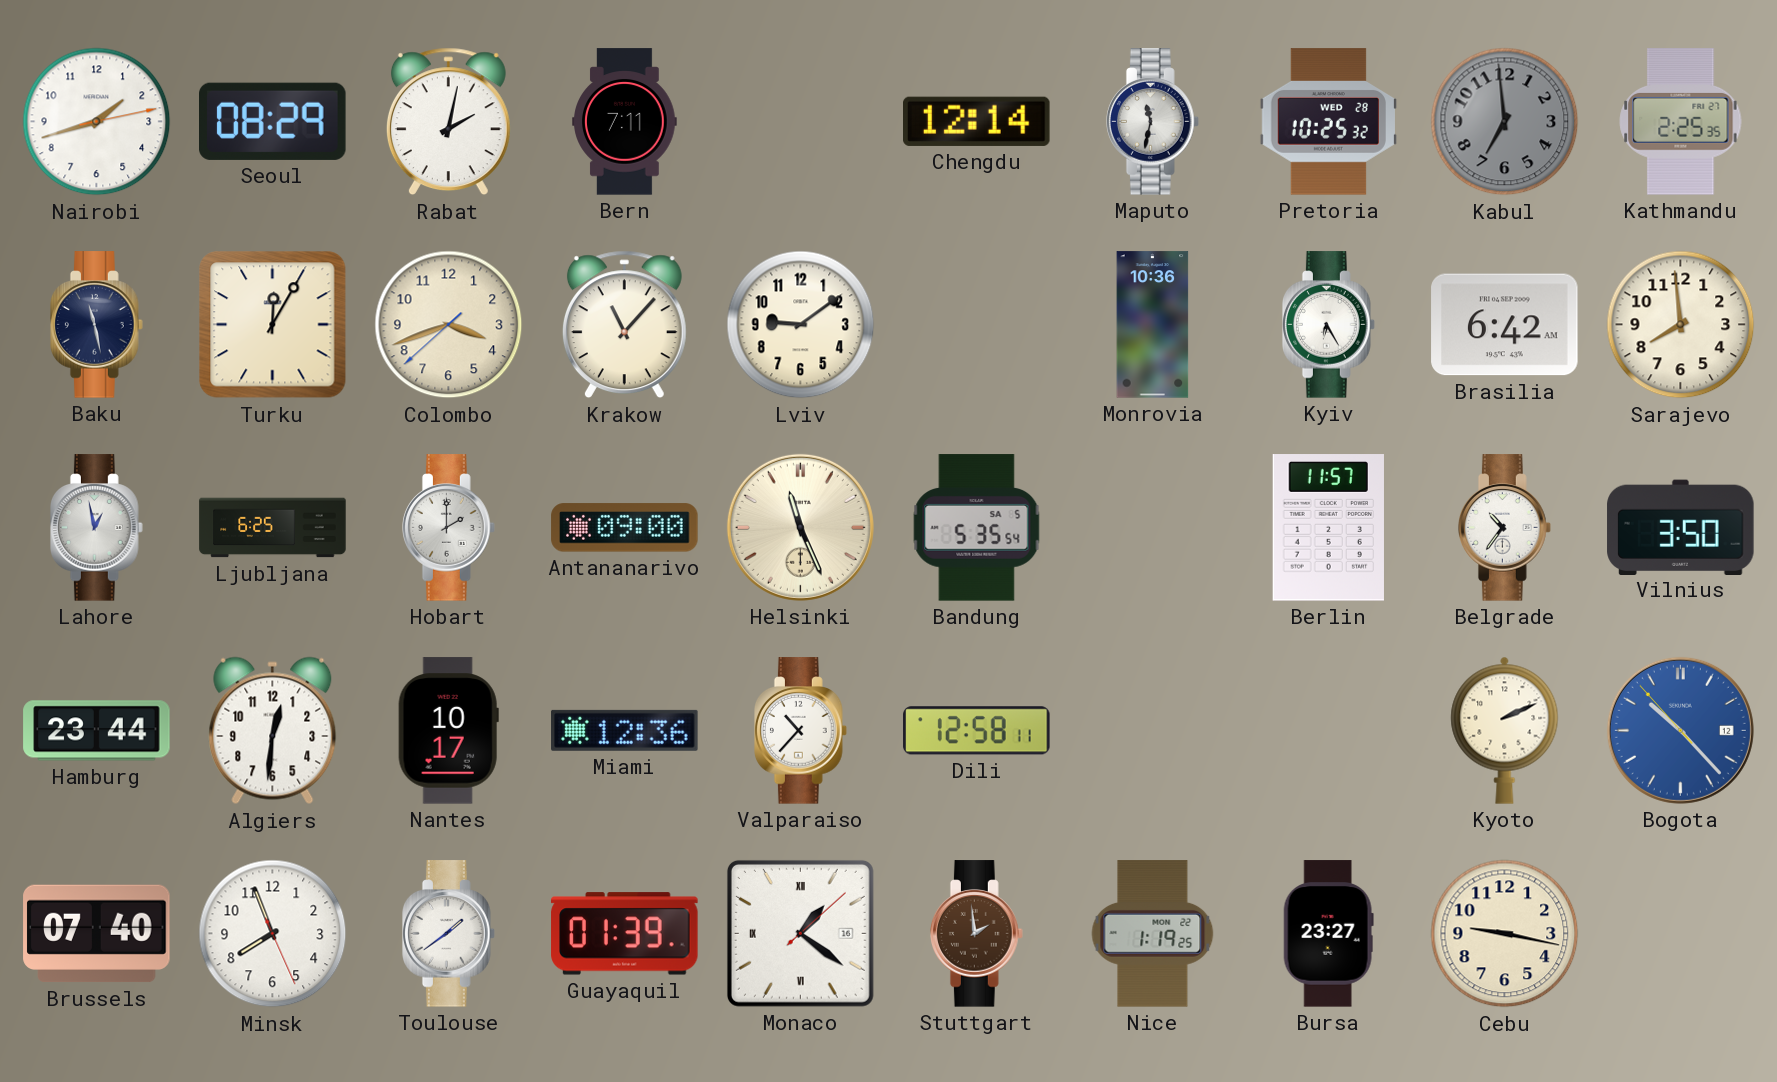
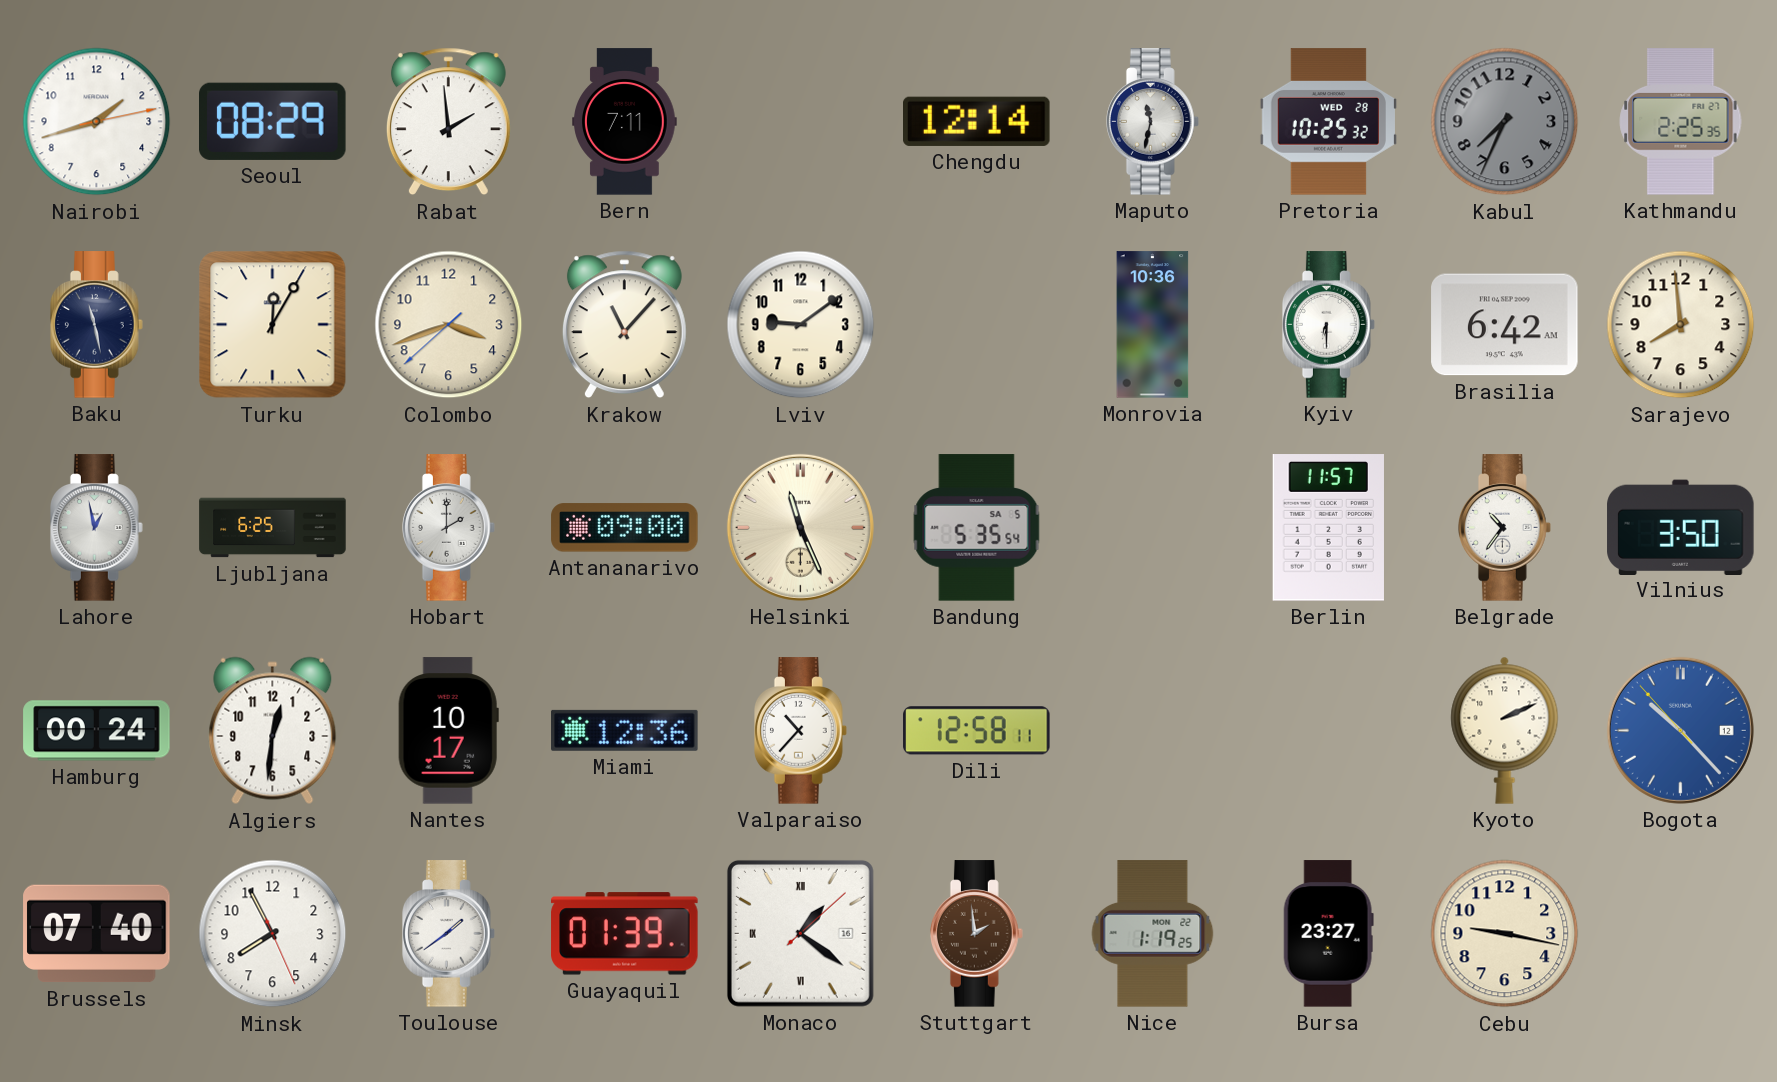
Rabat: 2:02 -> 1:59
Kabul: 6:59 -> 7:34
Kyiv: 6:25 -> 6:30
Hamburg: 23:44 -> 00:24
Minsk: 7:56 -> 7:55
